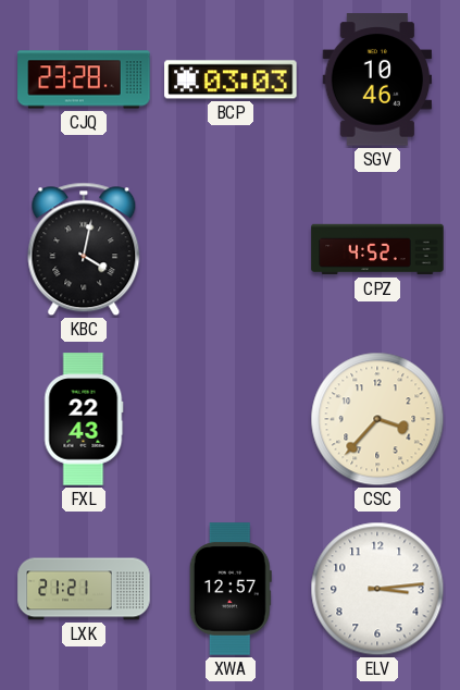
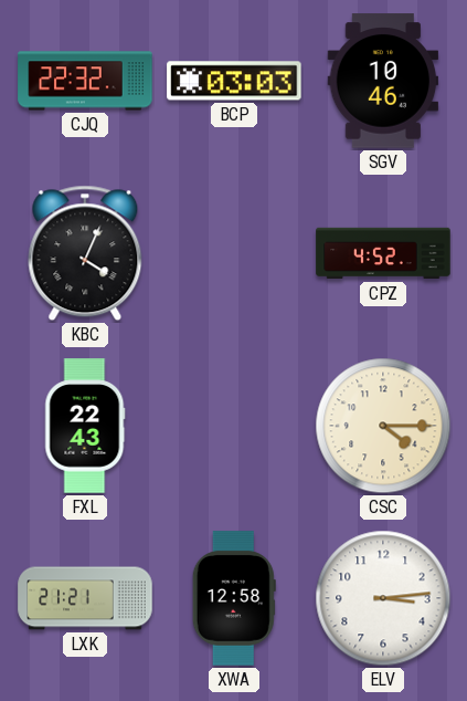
CJQ: 23:28 -> 22:32
KBC: 4:02 -> 4:04
CSC: 3:37 -> 4:15
XWA: 12:57 -> 12:58
